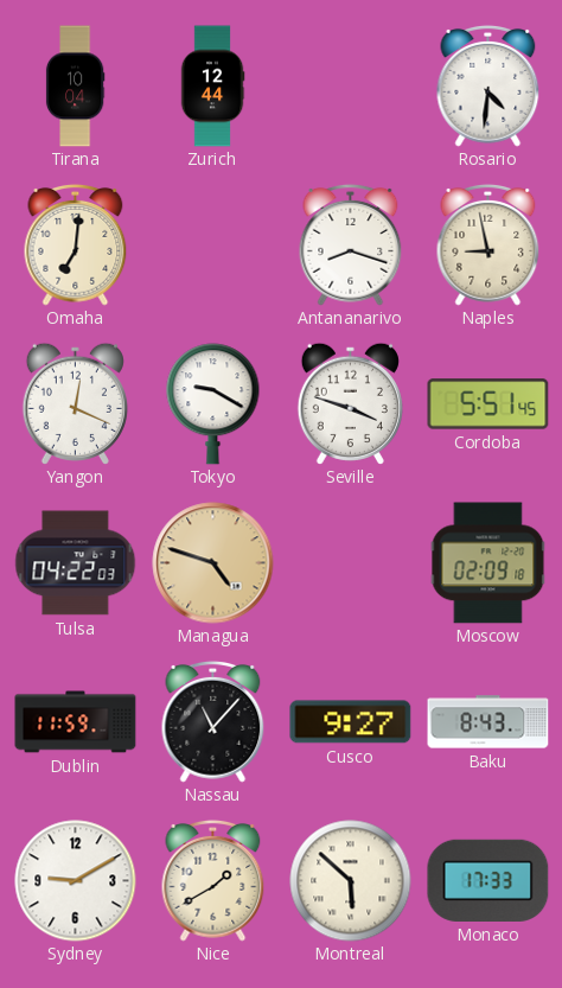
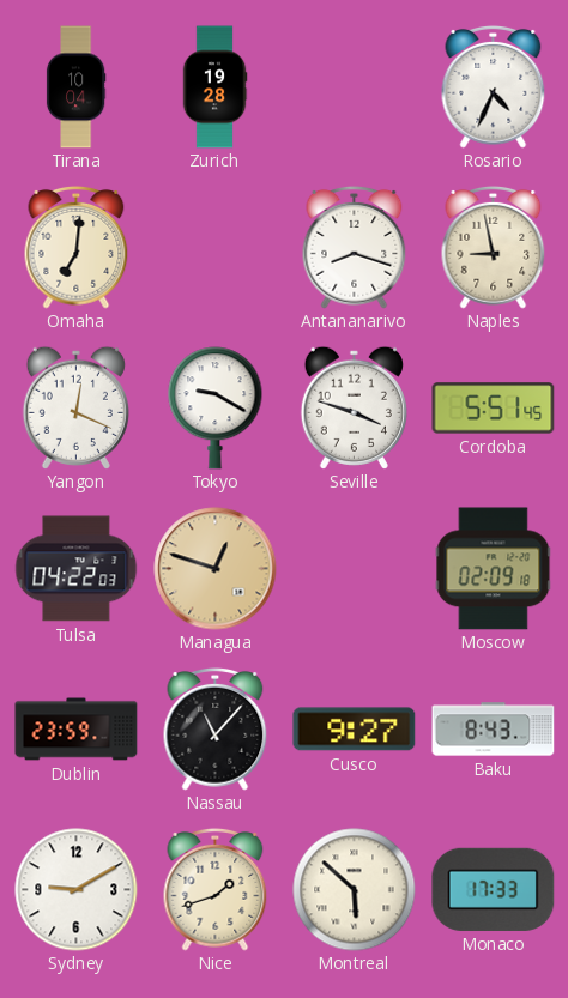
Zurich: 12:44 -> 19:28
Rosario: 4:31 -> 4:34
Managua: 4:48 -> 12:48
Dublin: 11:59 -> 23:59
Nice: 1:40 -> 1:42
